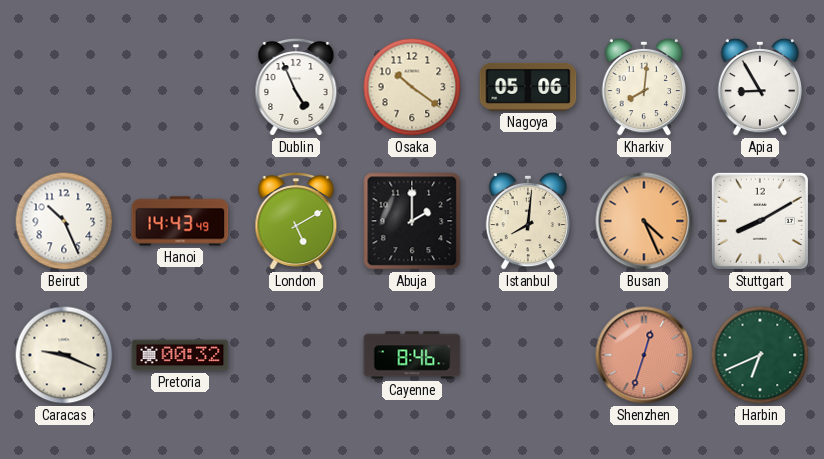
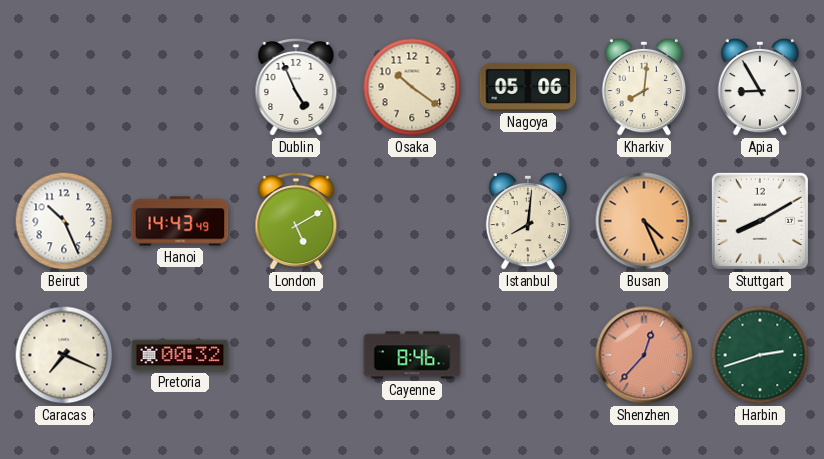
Abuja: 2:00 -> none
Caracas: 9:19 -> 7:19
Shenzhen: 12:33 -> 12:37
Harbin: 6:41 -> 2:42
